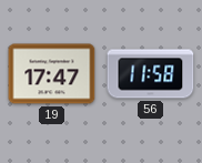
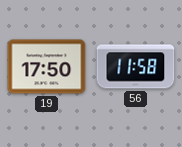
19: 17:47 -> 17:50
